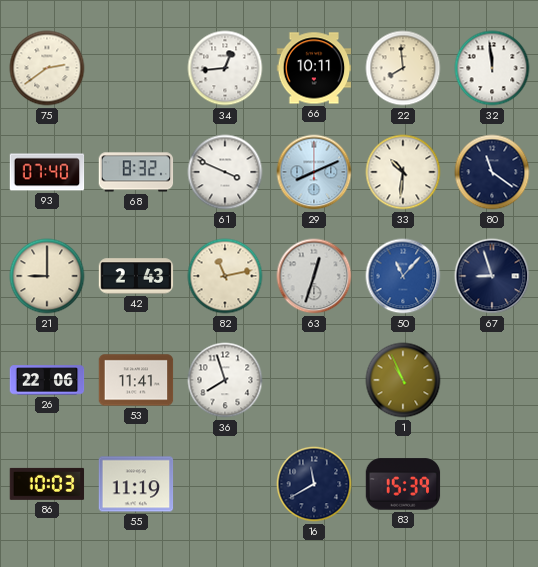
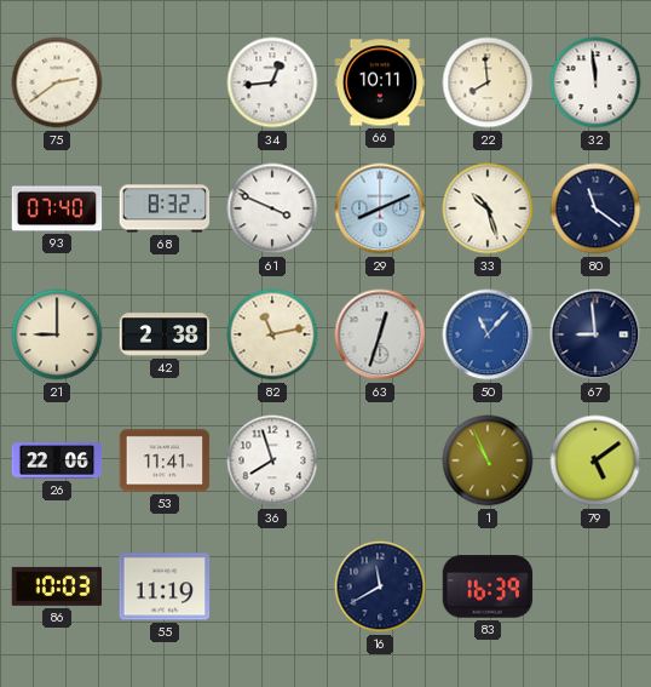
33: 10:31 -> 10:27
42: 2:43 -> 2:38
67: 8:57 -> 8:59
79: none -> 5:09
83: 15:39 -> 16:39
